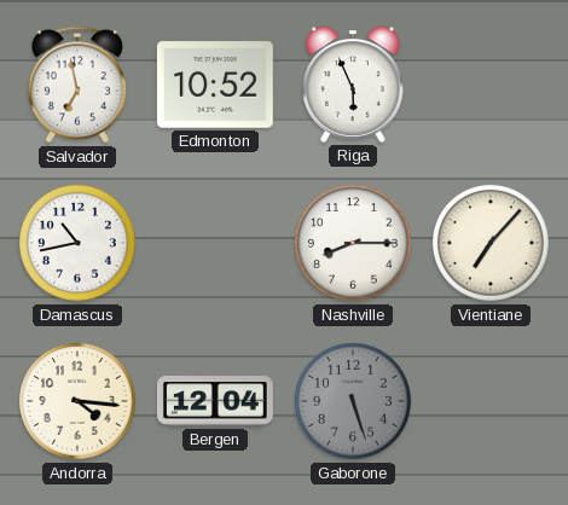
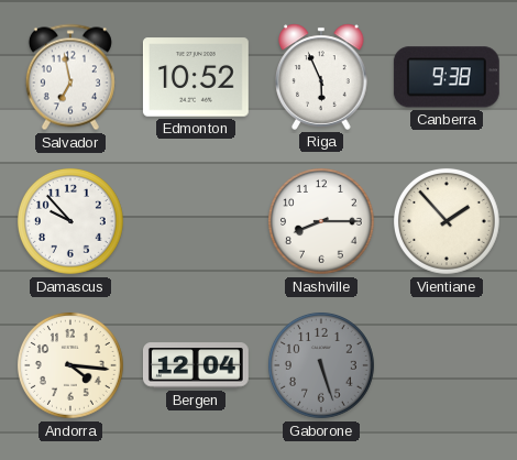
Canberra: none -> 9:38
Damascus: 10:43 -> 9:53
Vientiane: 7:07 -> 1:53
